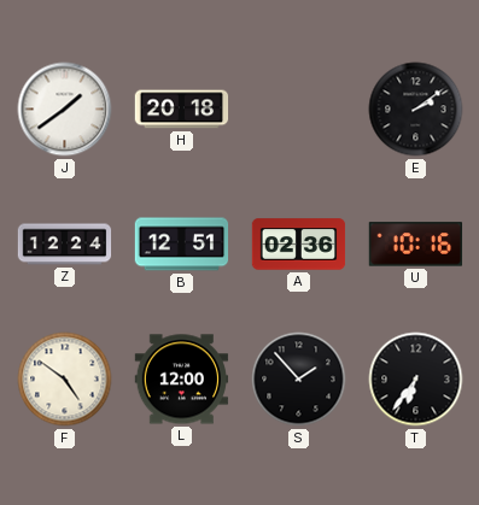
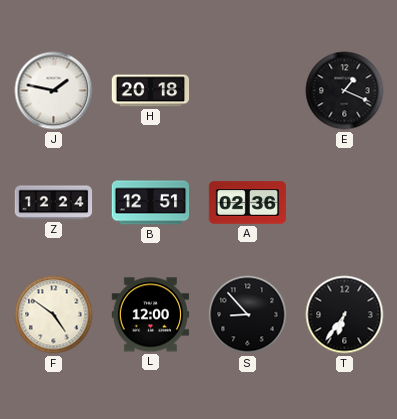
J: 1:39 -> 1:47
E: 2:09 -> 1:19
U: 10:16 -> none
S: 1:53 -> 8:53
